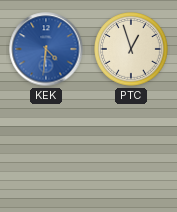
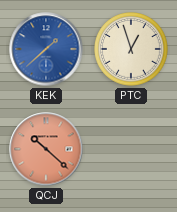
KEK: 4:31 -> 1:38
QCJ: none -> 10:22
